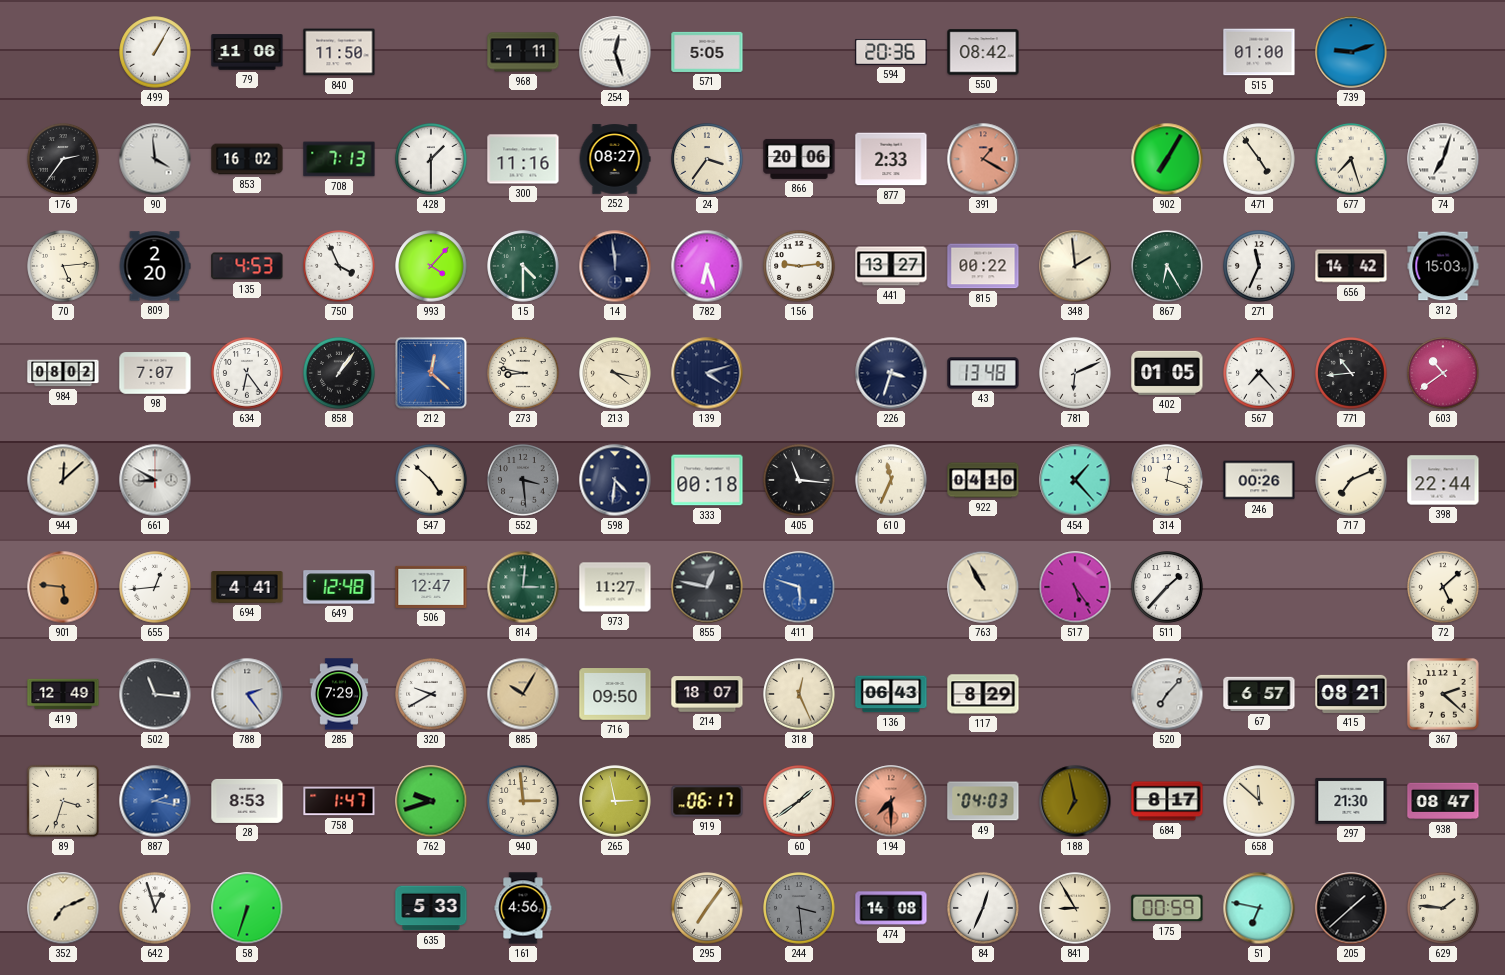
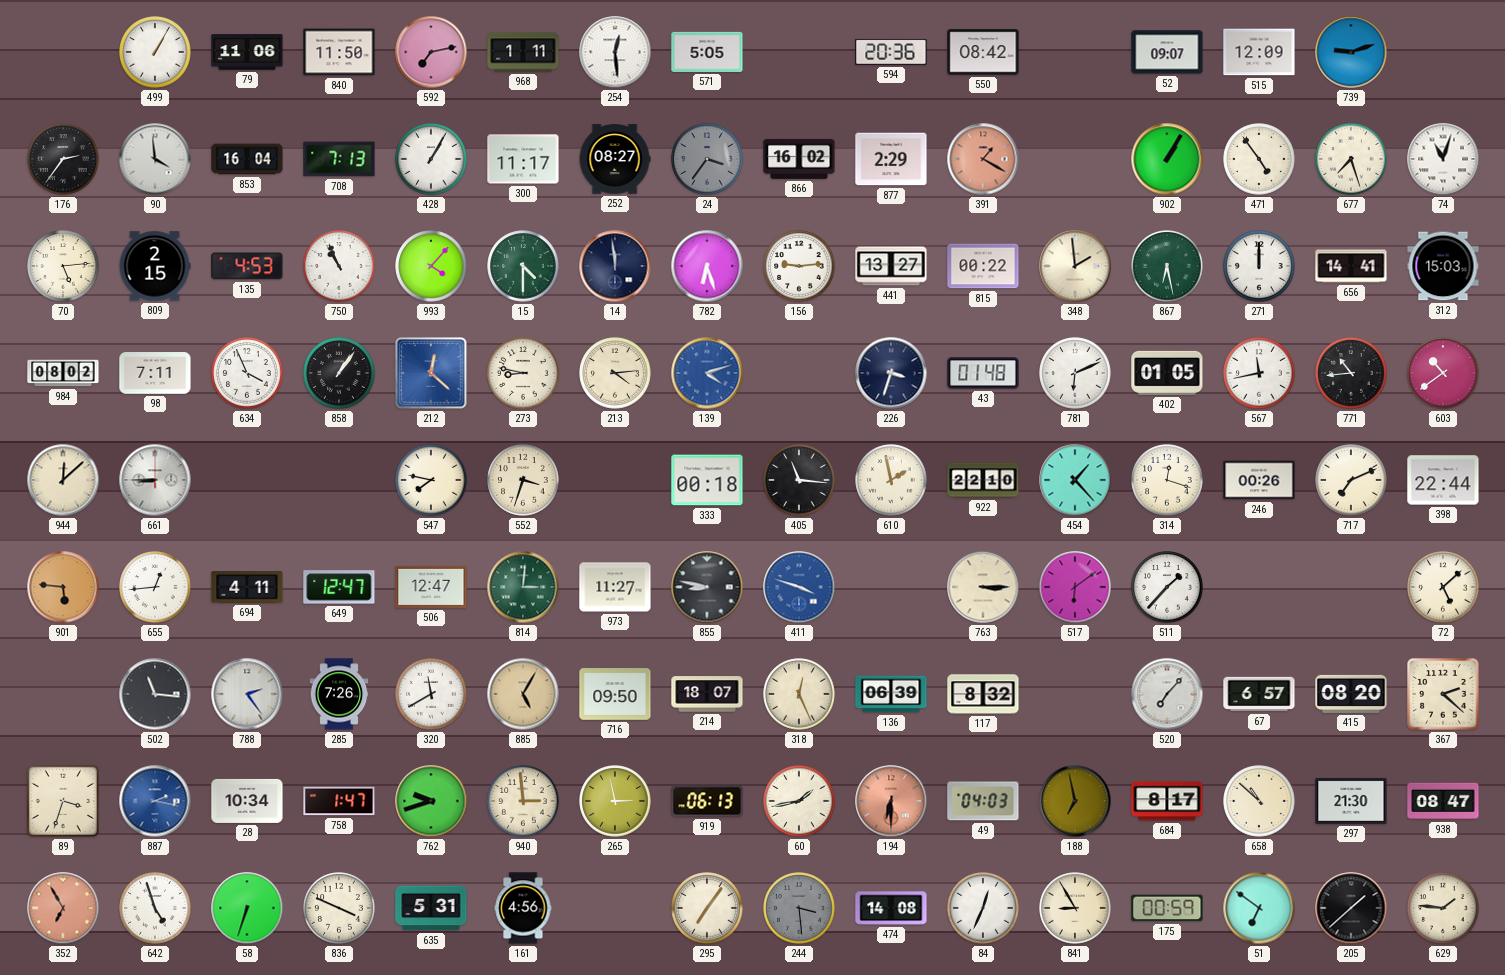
592: none -> 7:13
254: 12:27 -> 12:29
52: none -> 09:07
515: 01:00 -> 12:09
853: 16:02 -> 16:04
428: 1:30 -> 1:05
300: 11:16 -> 11:17
24 dial: cream -> grey
866: 20:06 -> 16:02
877: 2:33 -> 2:29
902: 7:05 -> 1:05
74: 7:03 -> 11:03
809: 2:20 -> 2:15
750: 3:56 -> 10:56
867: 6:25 -> 6:28
271: 11:34 -> 12:00
656: 14:42 -> 14:41
98: 7:07 -> 7:11
634: 6:24 -> 3:56
213: 4:17 -> 4:14
139 dial: navy -> blue
43: 13:48 -> 01:48
567: 7:23 -> 11:43
661: 8:50 -> 8:45
547: 4:52 -> 7:47
552: 3:29 -> 3:33
552 dial: grey -> cream
598: 4:31 -> none
610: 11:34 -> 1:58
922: 04:10 -> 22:10
694: 4:41 -> 4:11
649: 12:48 -> 12:47
855: 12:47 -> 8:47
411: 5:48 -> 3:48
763: 10:55 -> 3:15
517: 5:24 -> 6:09
419: 12:49 -> none
285: 7:29 -> 7:26
320: 9:40 -> 11:40
885: 10:05 -> 5:05
136: 06:43 -> 06:39
117: 8:29 -> 8:32
415: 08:21 -> 08:20
28: 8:53 -> 10:34
919: 06:17 -> 06:13
60: 1:39 -> 1:43
194: 7:30 -> 6:30
658: 11:52 -> 10:52
352: 7:11 -> 6:55
352 dial: cream -> salmon
642: 12:57 -> 4:57
836: none -> 3:49
635: 5:33 -> 5:31
51: 6:47 -> 6:51
